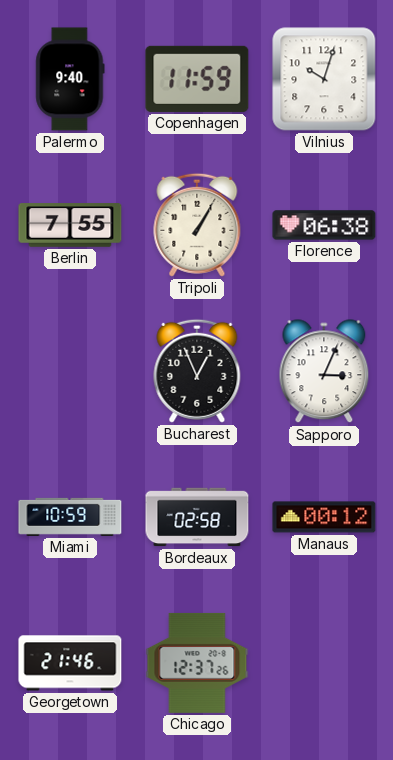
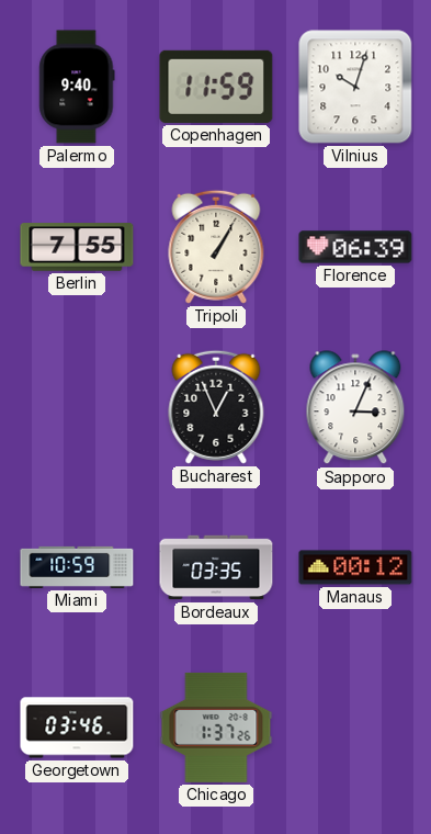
Florence: 06:38 -> 06:39
Bordeaux: 02:58 -> 03:35
Georgetown: 21:46 -> 03:46
Chicago: 12:37 -> 1:37
